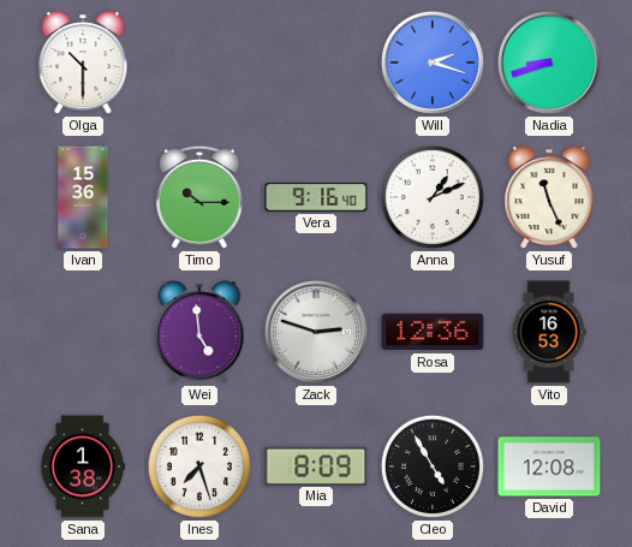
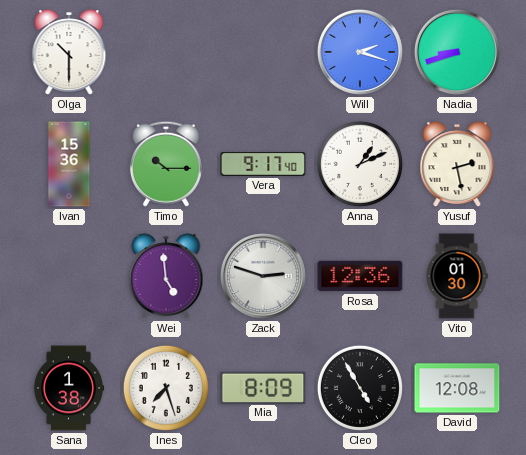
Vera: 9:16 -> 9:17
Yusuf: 11:26 -> 2:28
Vito: 16:53 -> 01:30
